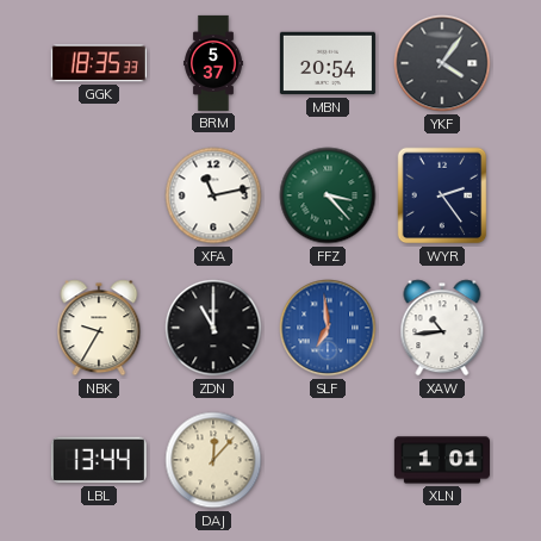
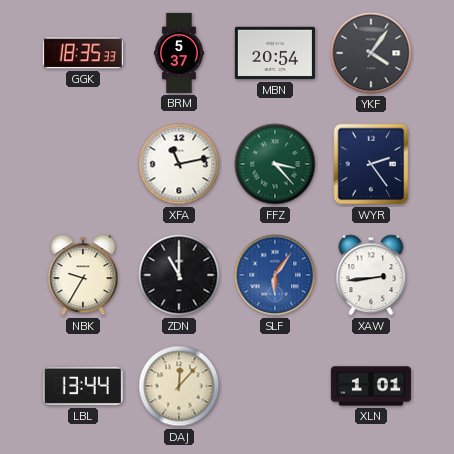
SLF: 6:59 -> 6:06
XAW: 10:44 -> 2:44
